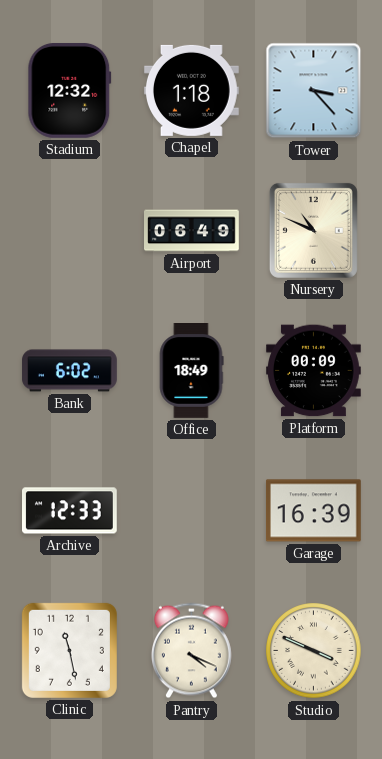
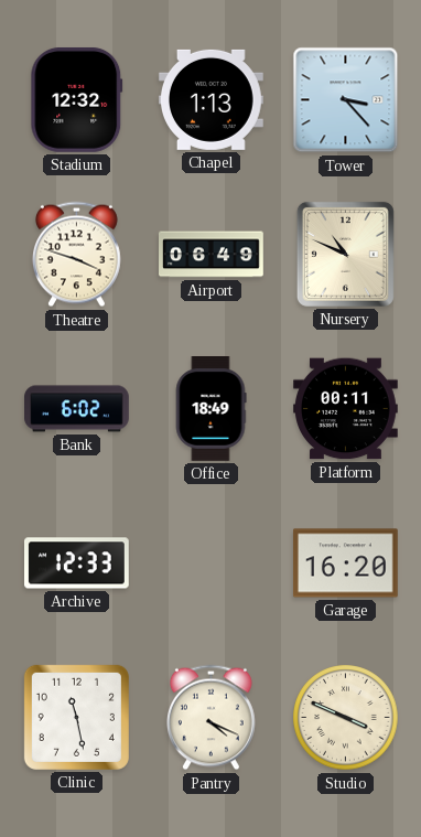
Chapel: 1:18 -> 1:13
Theatre: none -> 3:48
Platform: 00:09 -> 00:11
Garage: 16:39 -> 16:20
